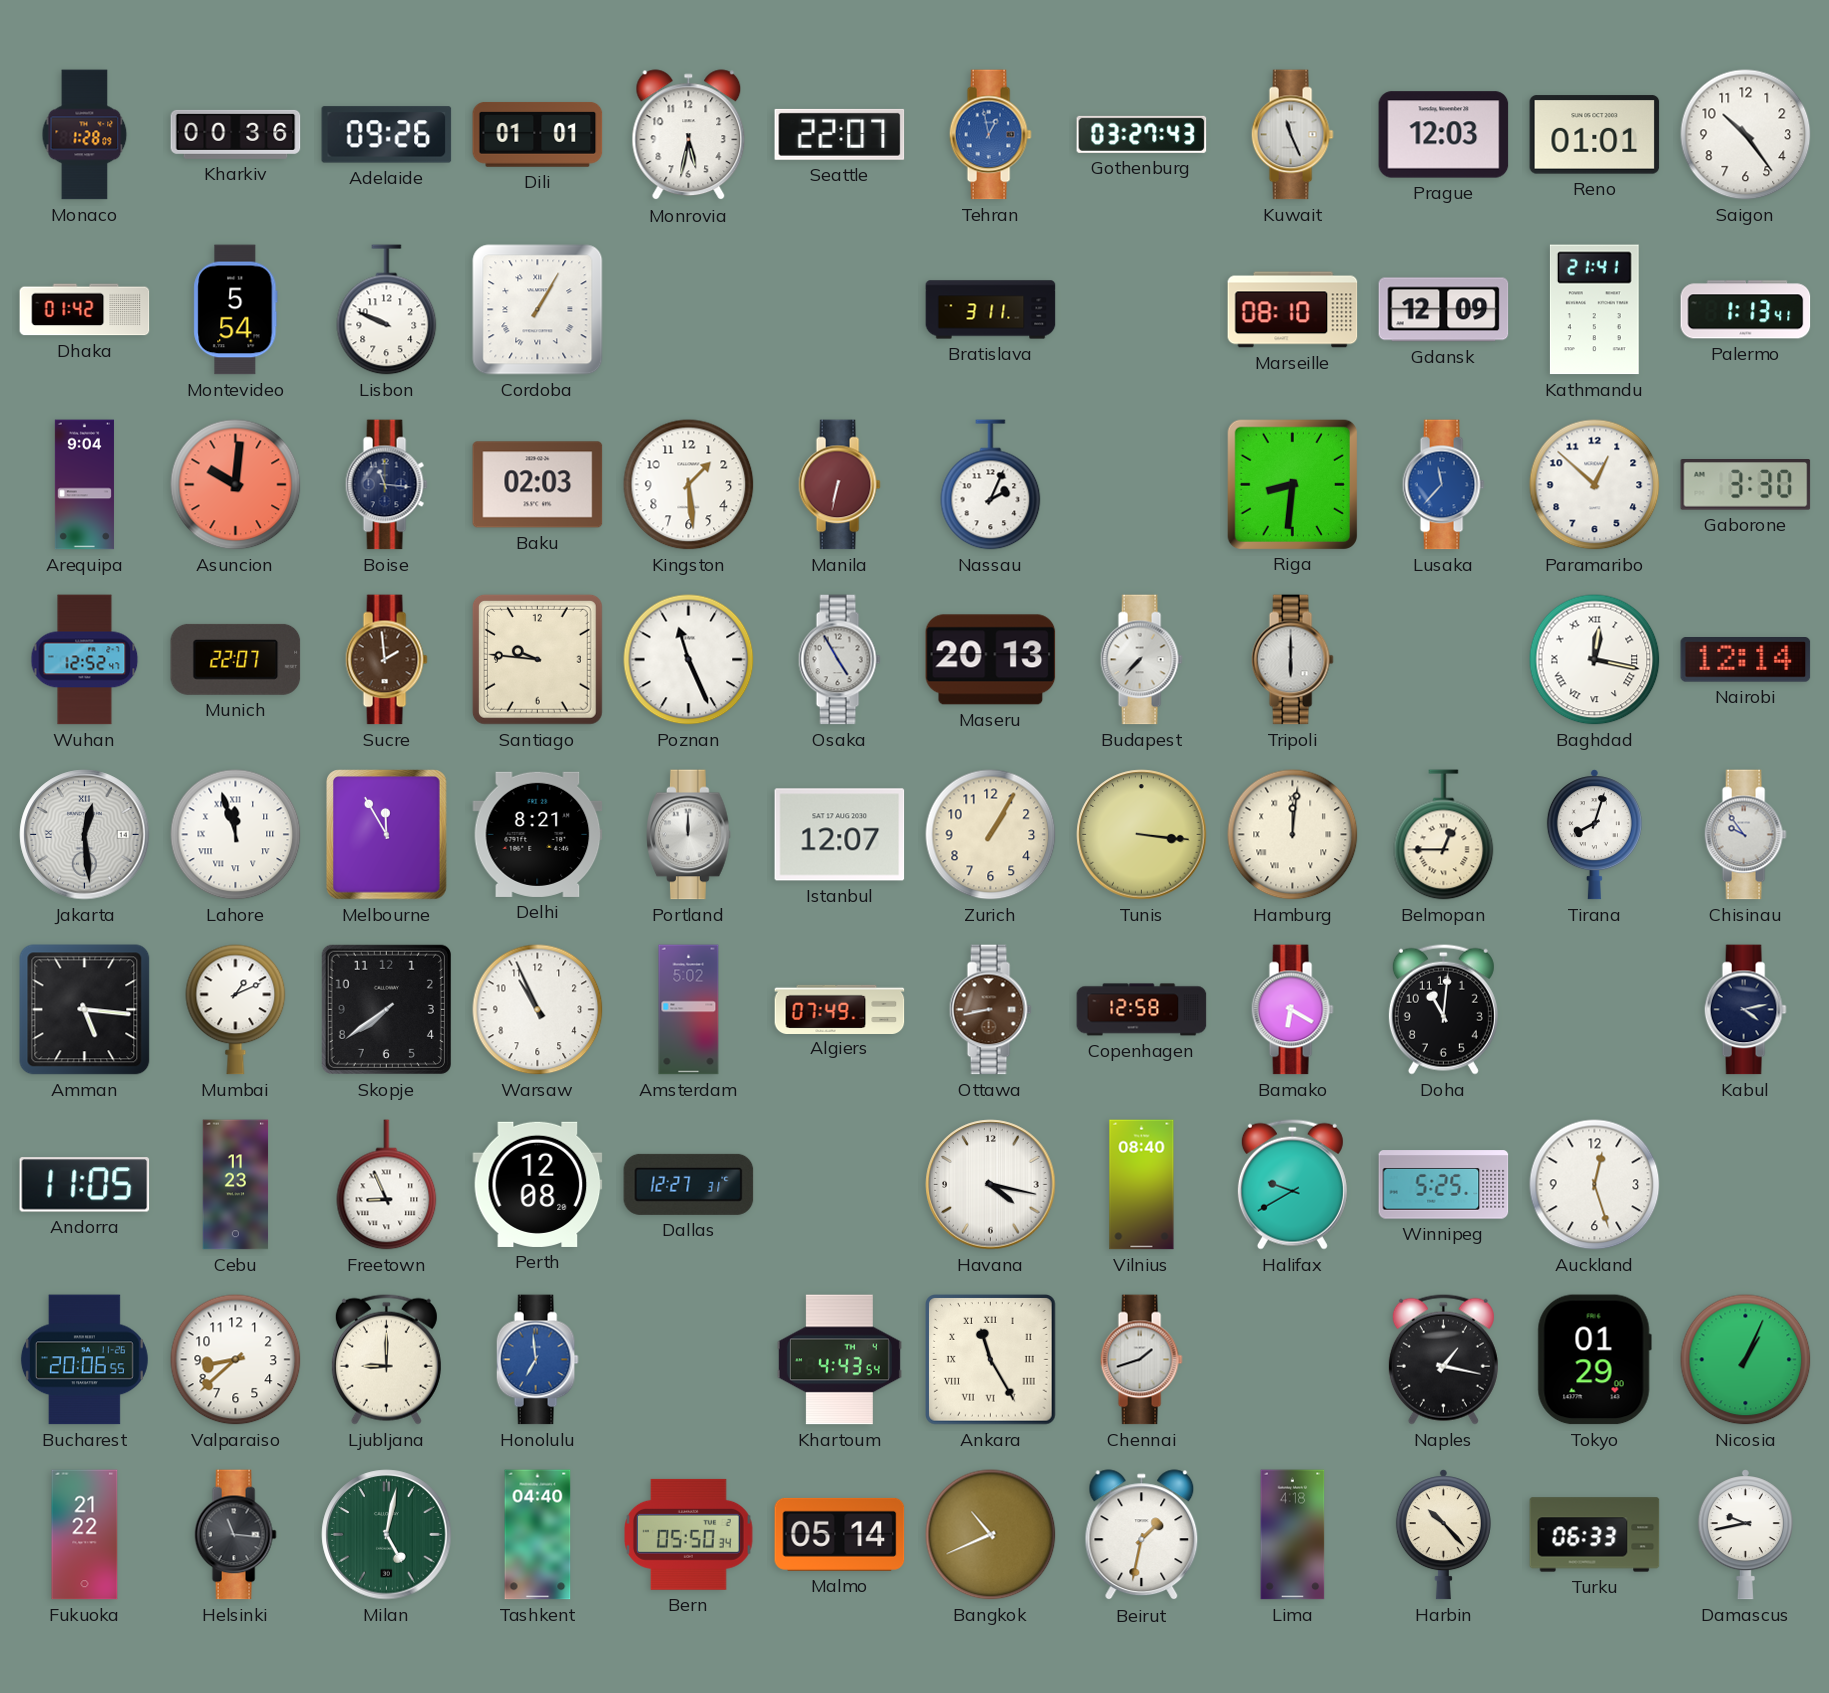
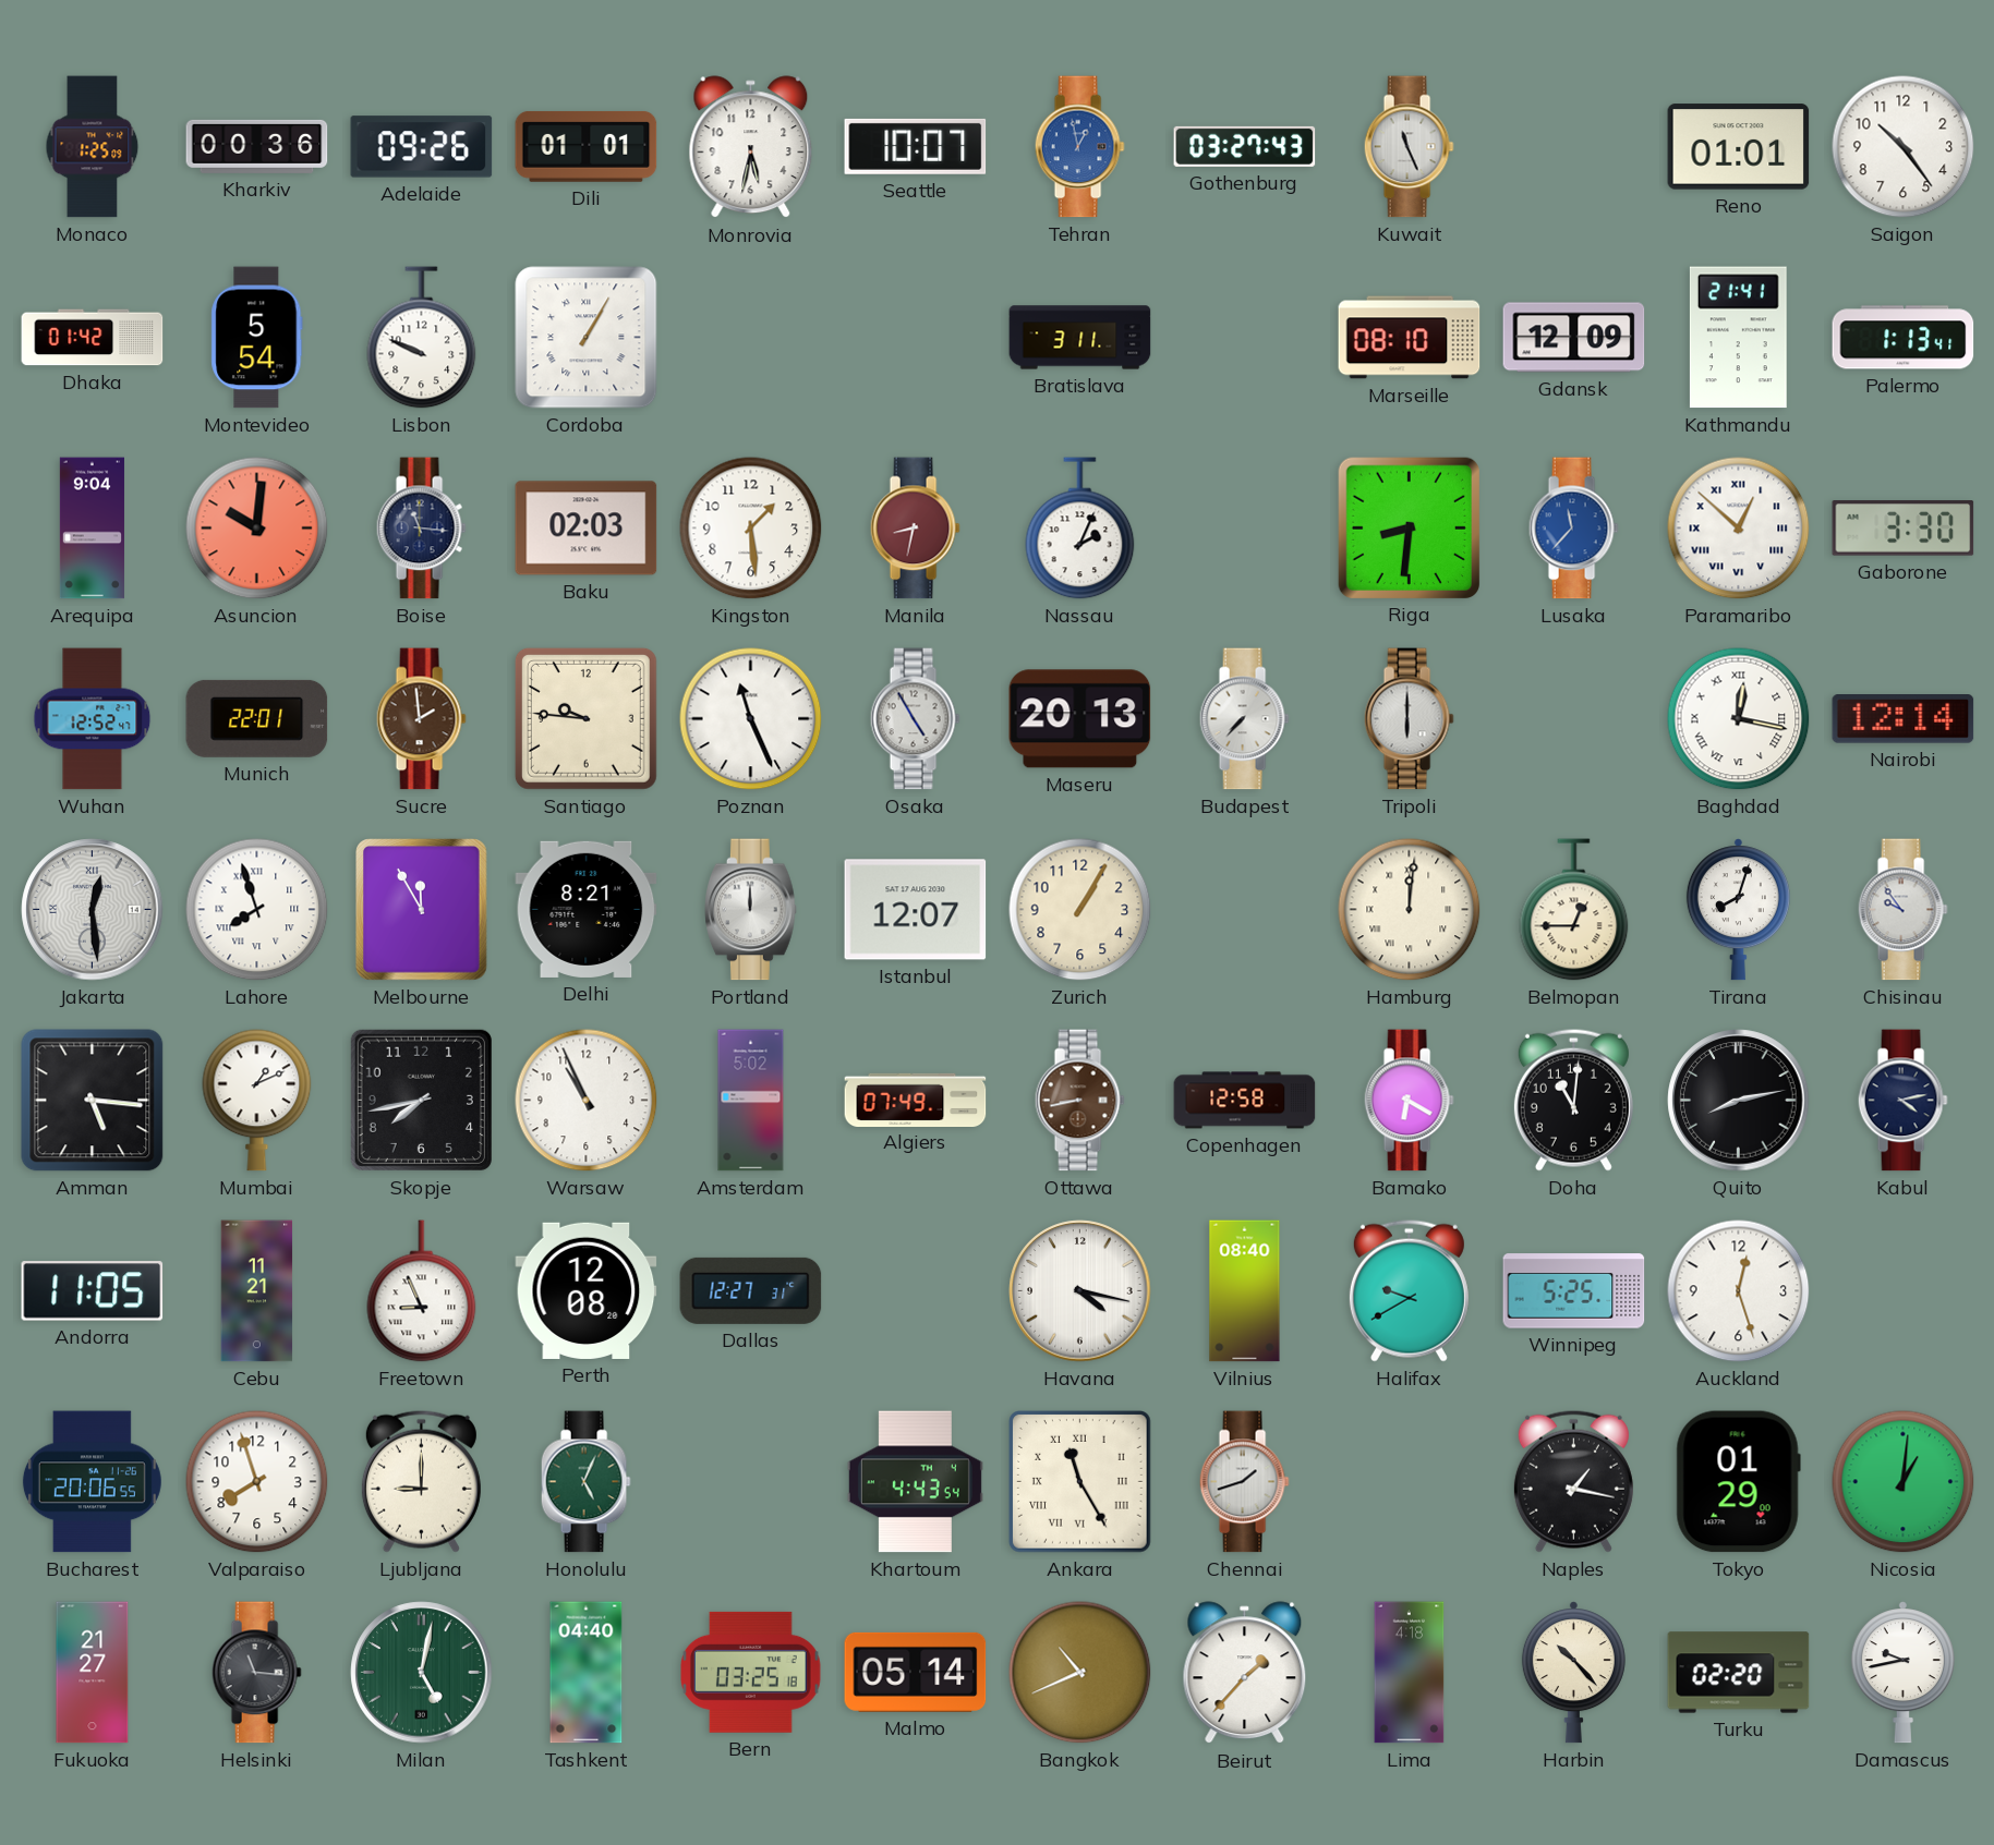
Monaco: 1:28 -> 1:25
Seattle: 22:07 -> 10:07
Prague: 12:03 -> none
Manila: 6:32 -> 8:32
Paramaribo numerals: Arabic -> Roman
Munich: 22:07 -> 22:01
Lahore: 11:57 -> 7:57
Tunis: 3:16 -> none
Skopje: 7:39 -> 7:43
Quito: none -> 8:13
Cebu: 11:23 -> 11:21
Valparaiso: 8:38 -> 7:57
Honolulu: 6:59 -> 5:04
Honolulu dial: blue -> green
Nicosia: 1:04 -> 1:01
Fukuoka: 21:22 -> 21:27
Bern: 05:50 -> 03:25
Beirut: 1:32 -> 1:37
Turku: 06:33 -> 02:20
